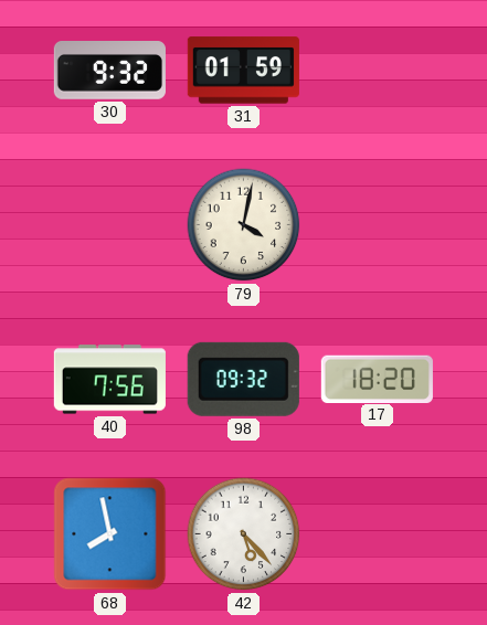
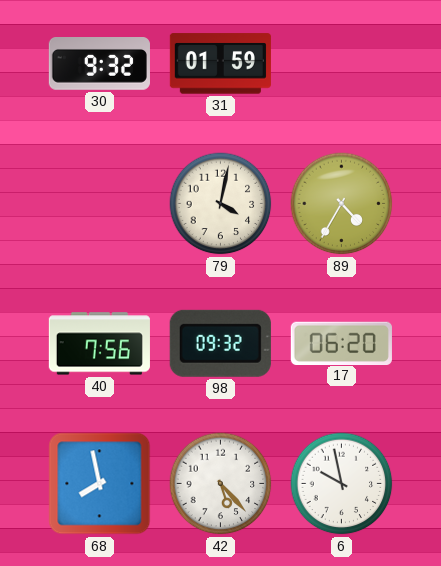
89: none -> 4:35
17: 18:20 -> 06:20
6: none -> 9:58
